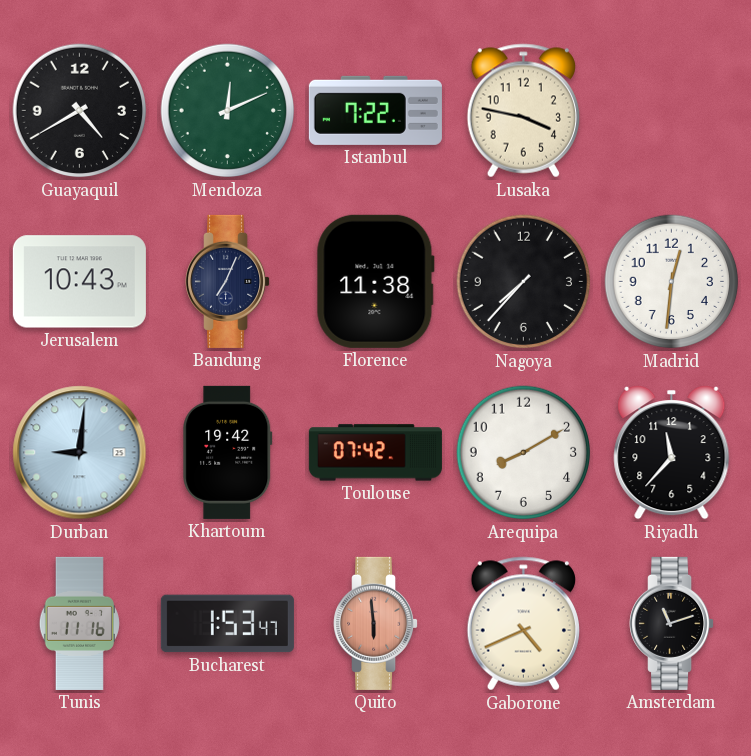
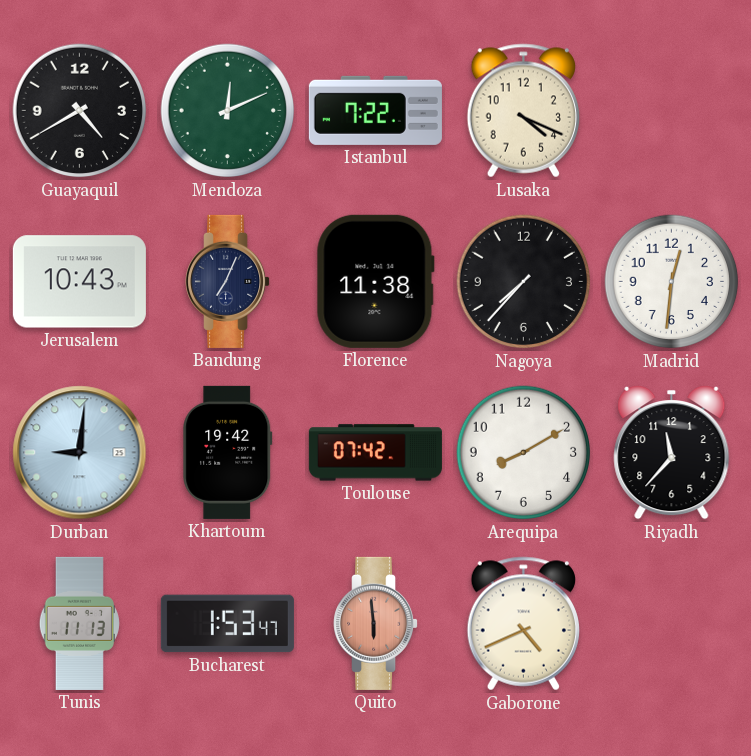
Lusaka: 3:47 -> 4:19
Tunis: 11:16 -> 11:13
Amsterdam: 11:12 -> none
